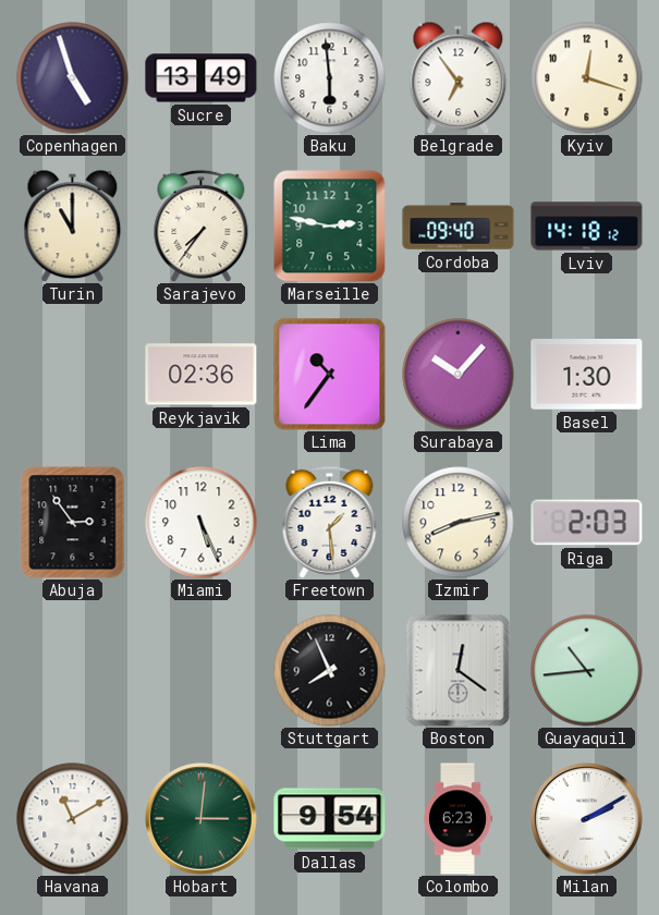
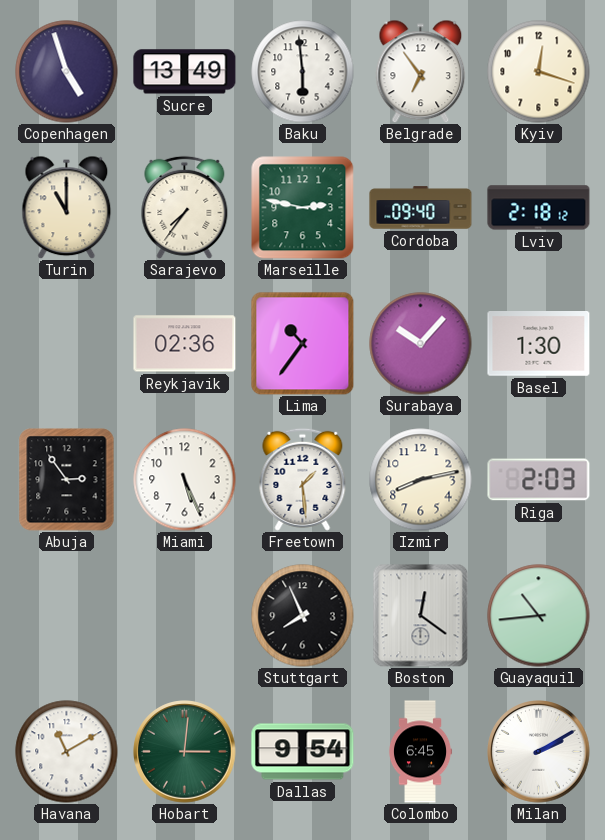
Lviv: 14:18 -> 2:18
Colombo: 6:23 -> 6:45
